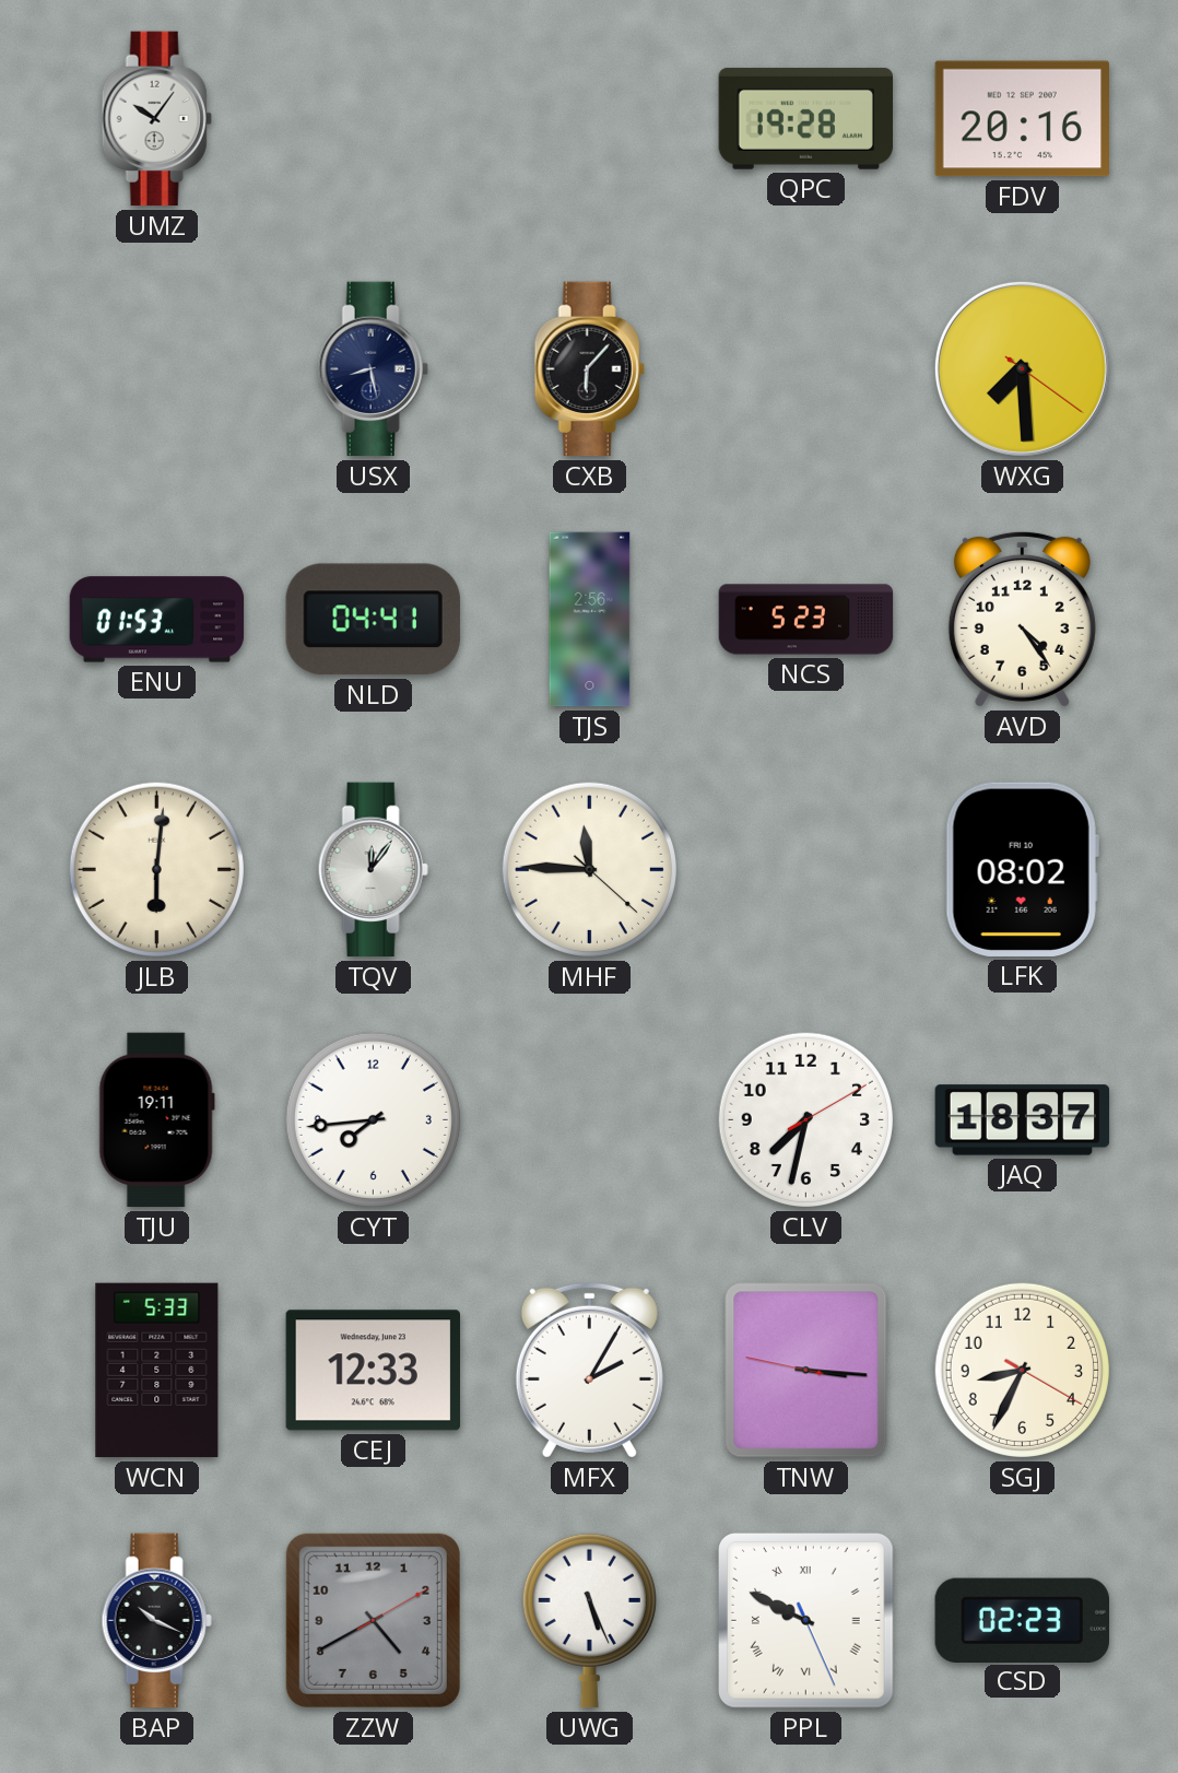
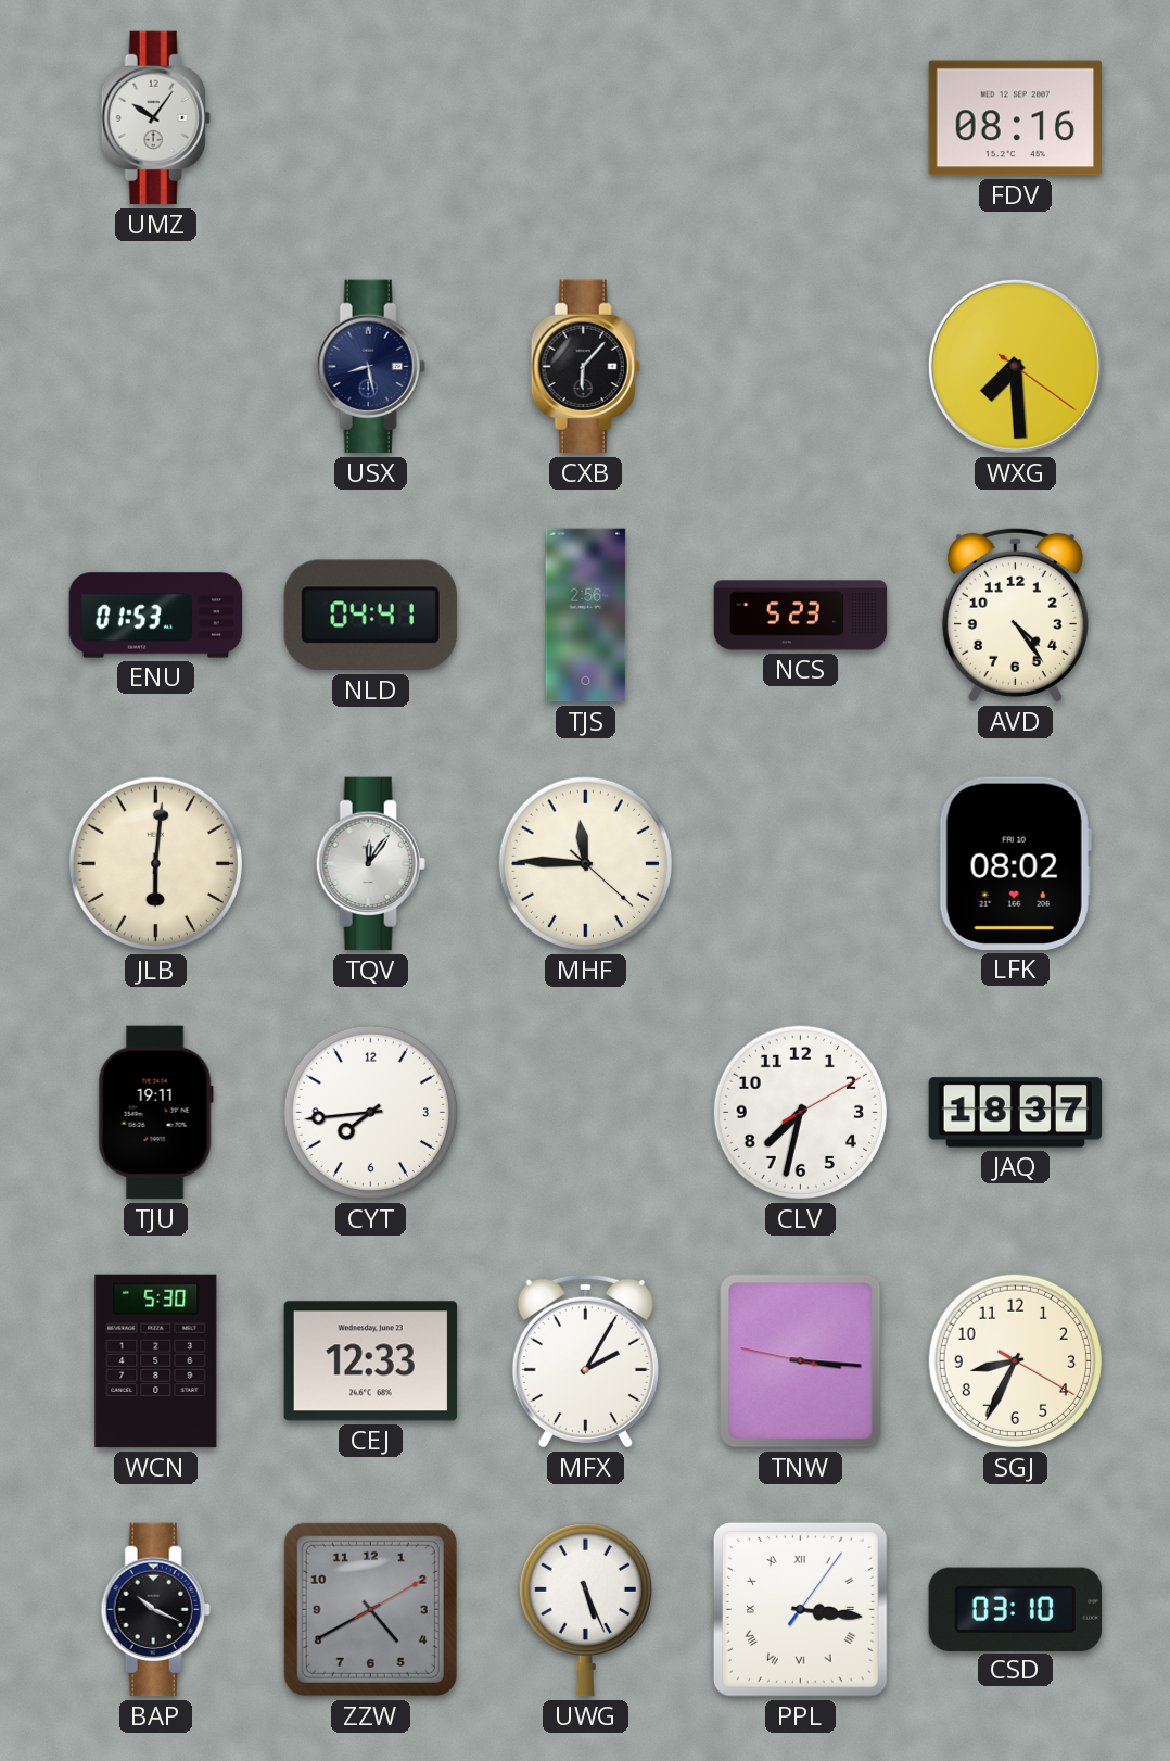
QPC: 19:28 -> none
FDV: 20:16 -> 08:16
WCN: 5:33 -> 5:30
PPL: 9:49 -> 3:16
CSD: 02:23 -> 03:10
